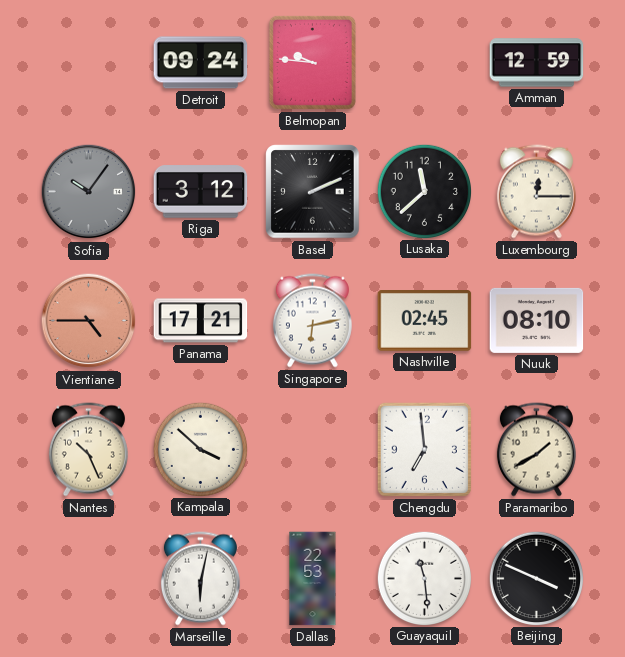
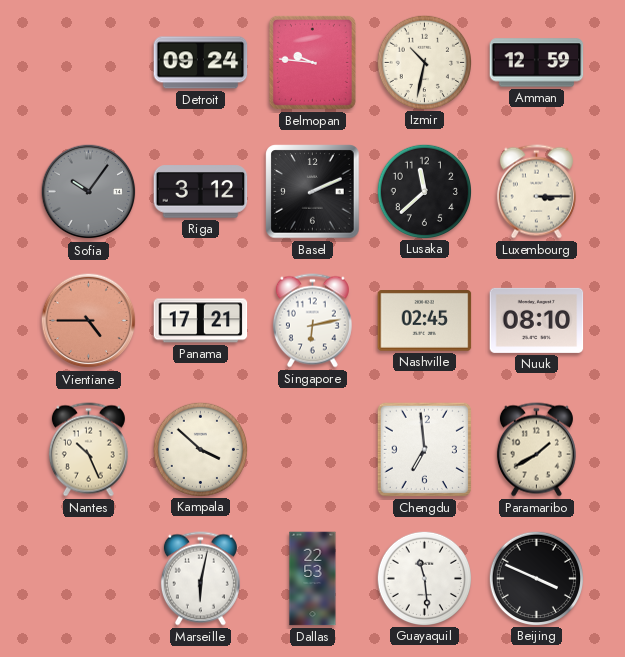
Izmir: none -> 10:32
Luxembourg: 12:15 -> 3:15
